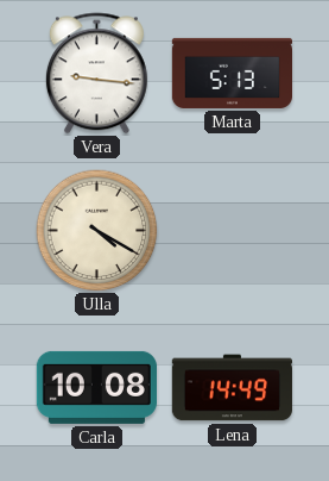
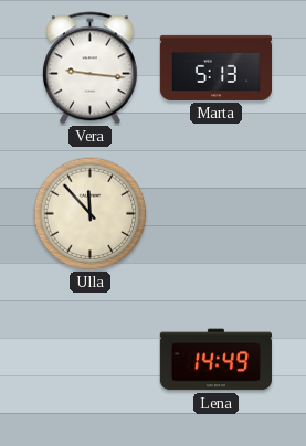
Ulla: 4:20 -> 11:53
Carla: 10:08 -> none
